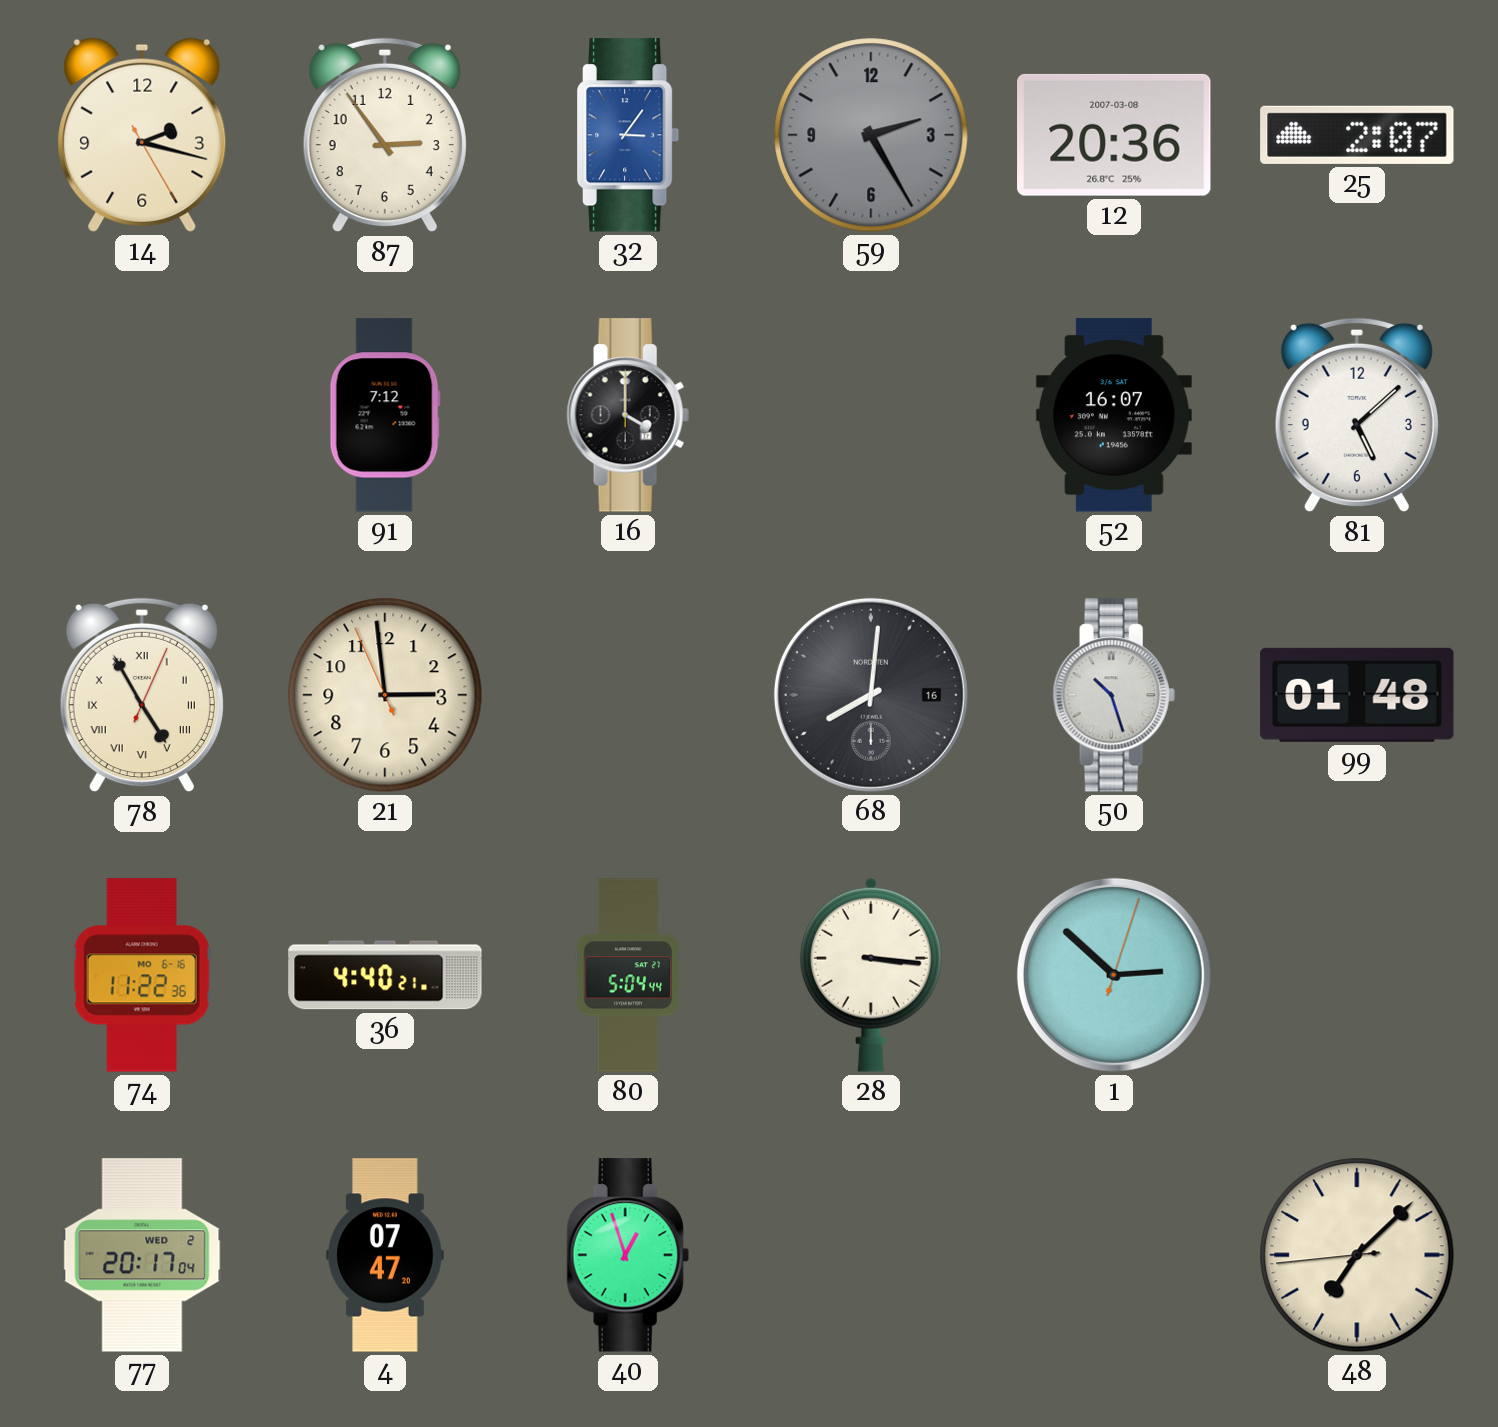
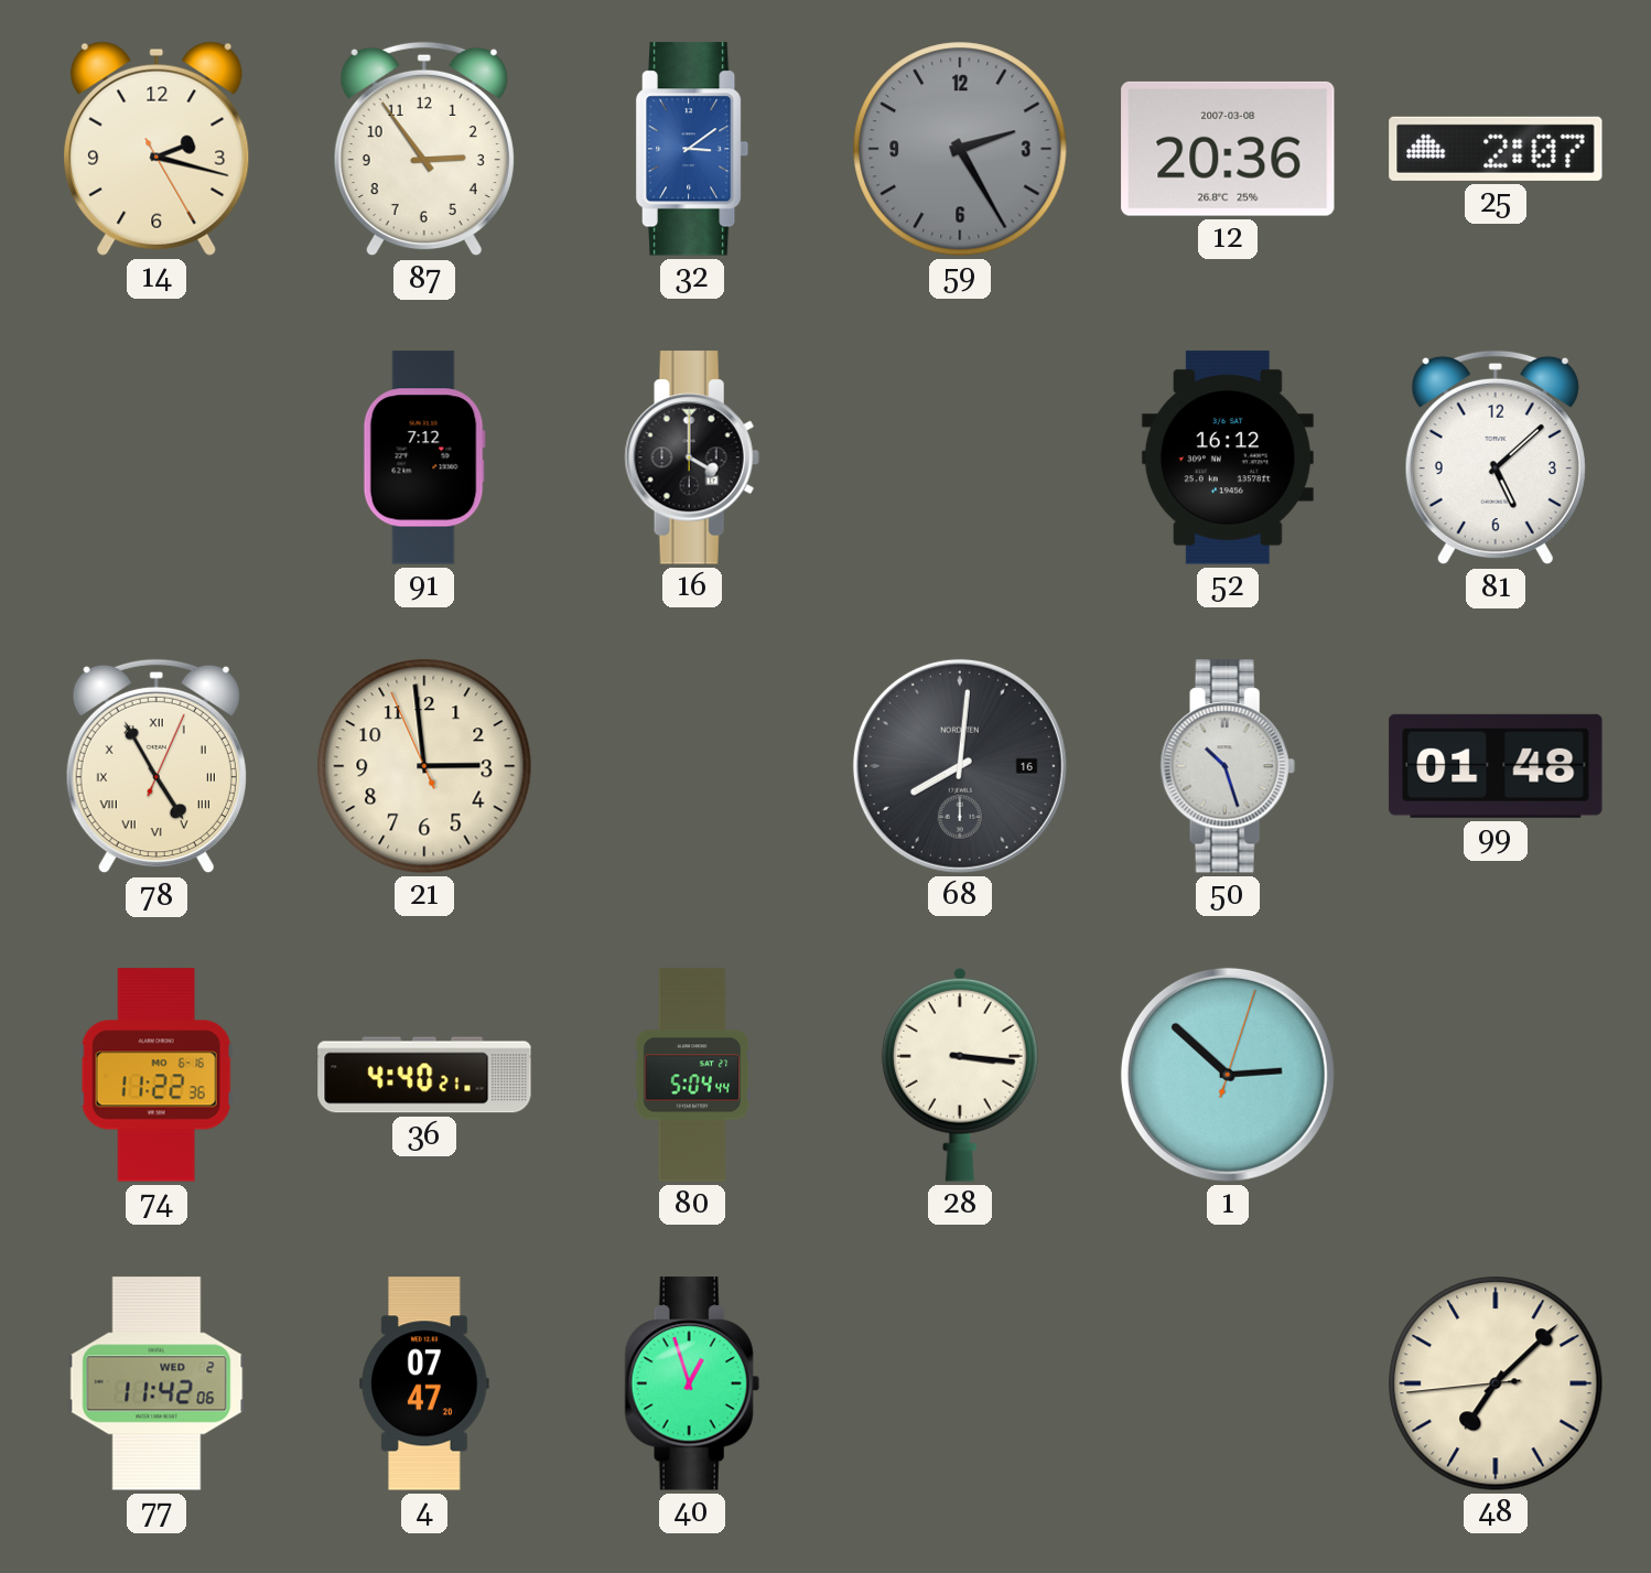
32: 3:06 -> 3:09
52: 16:07 -> 16:12
77: 20:17 -> 11:42
